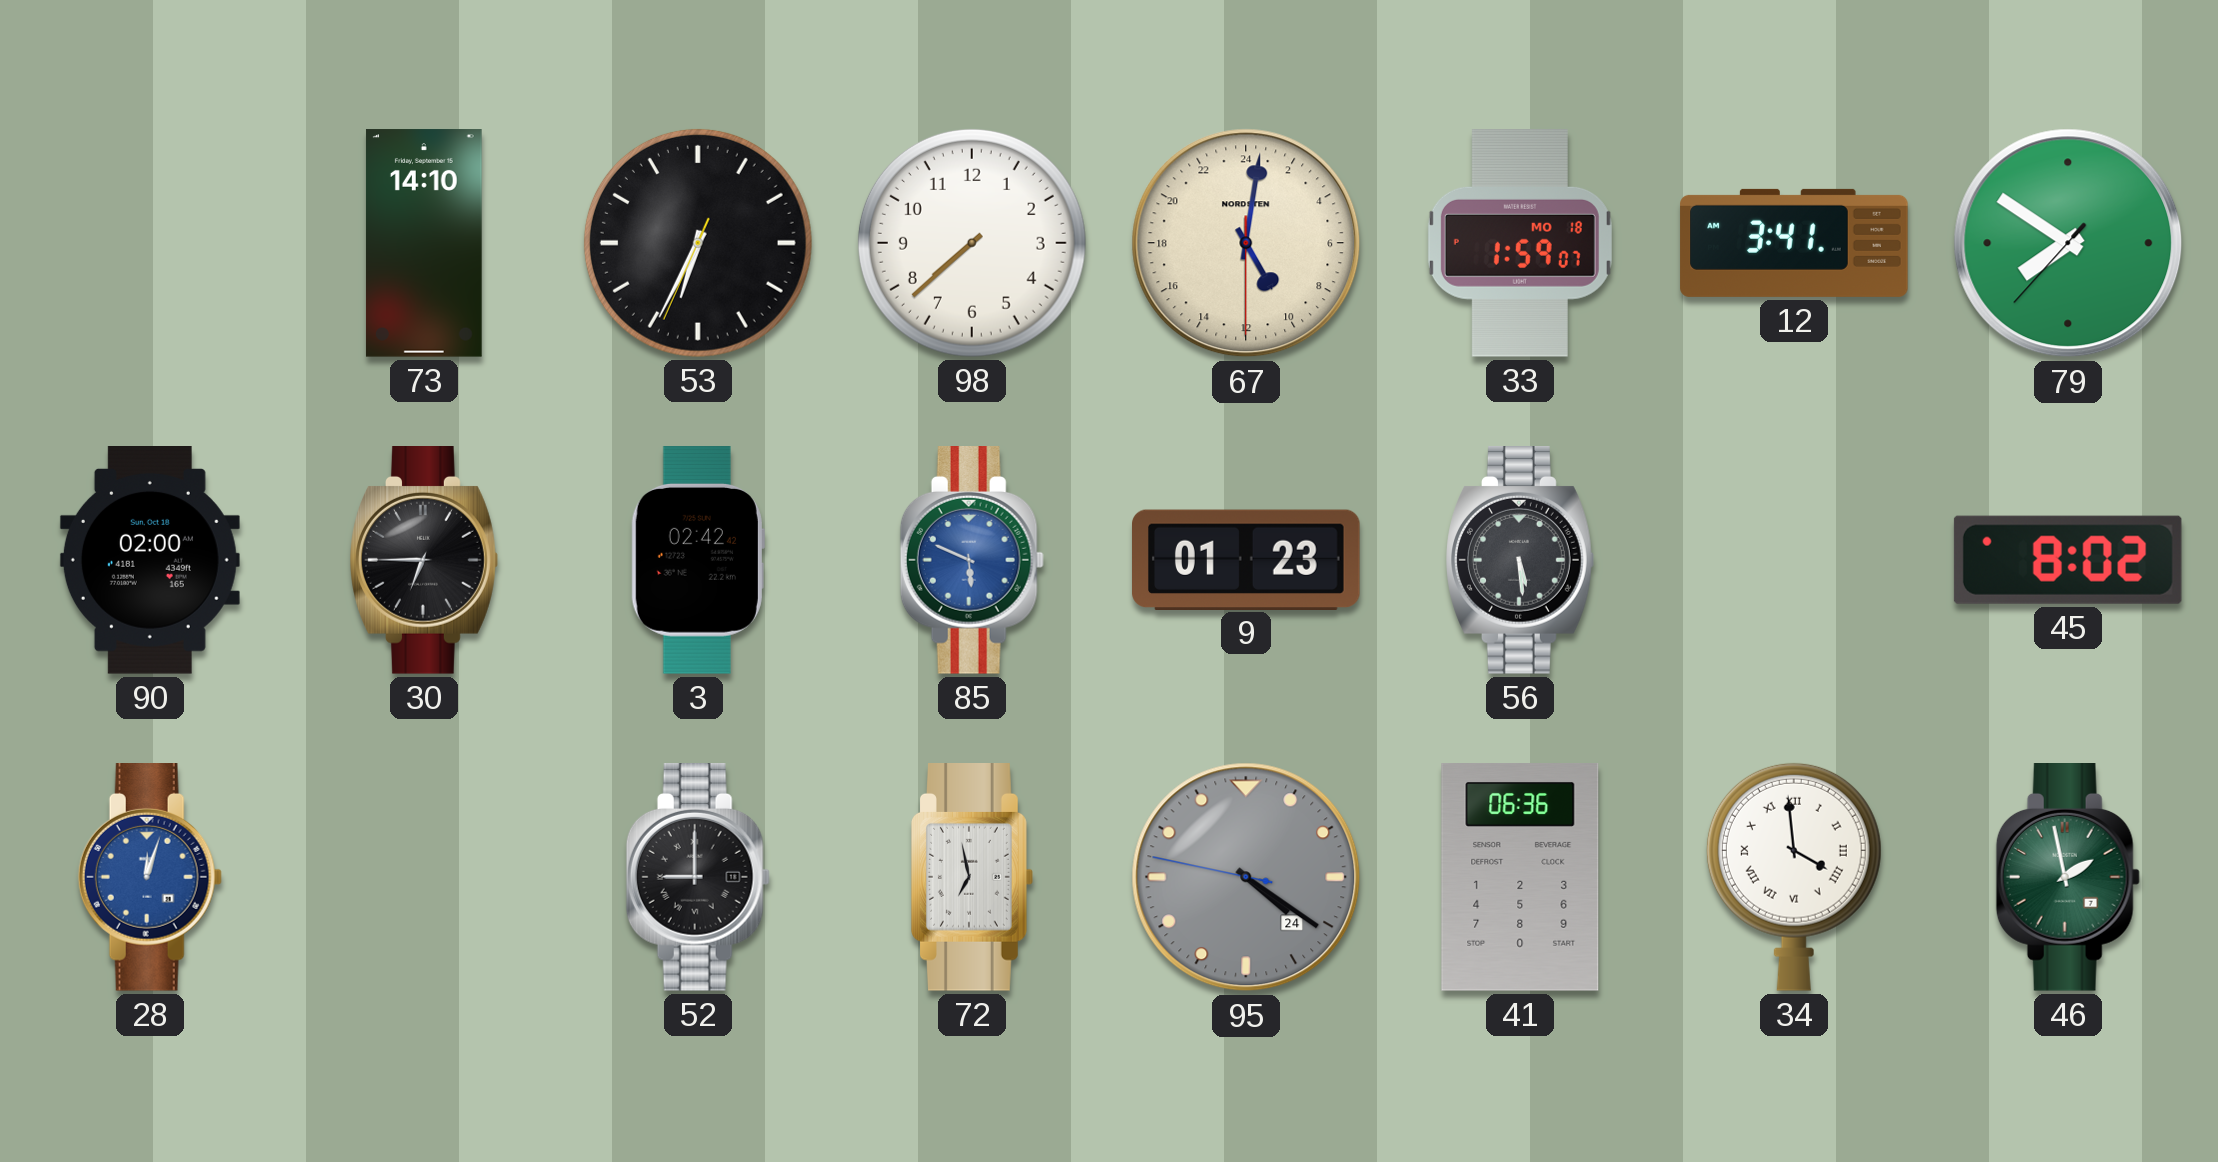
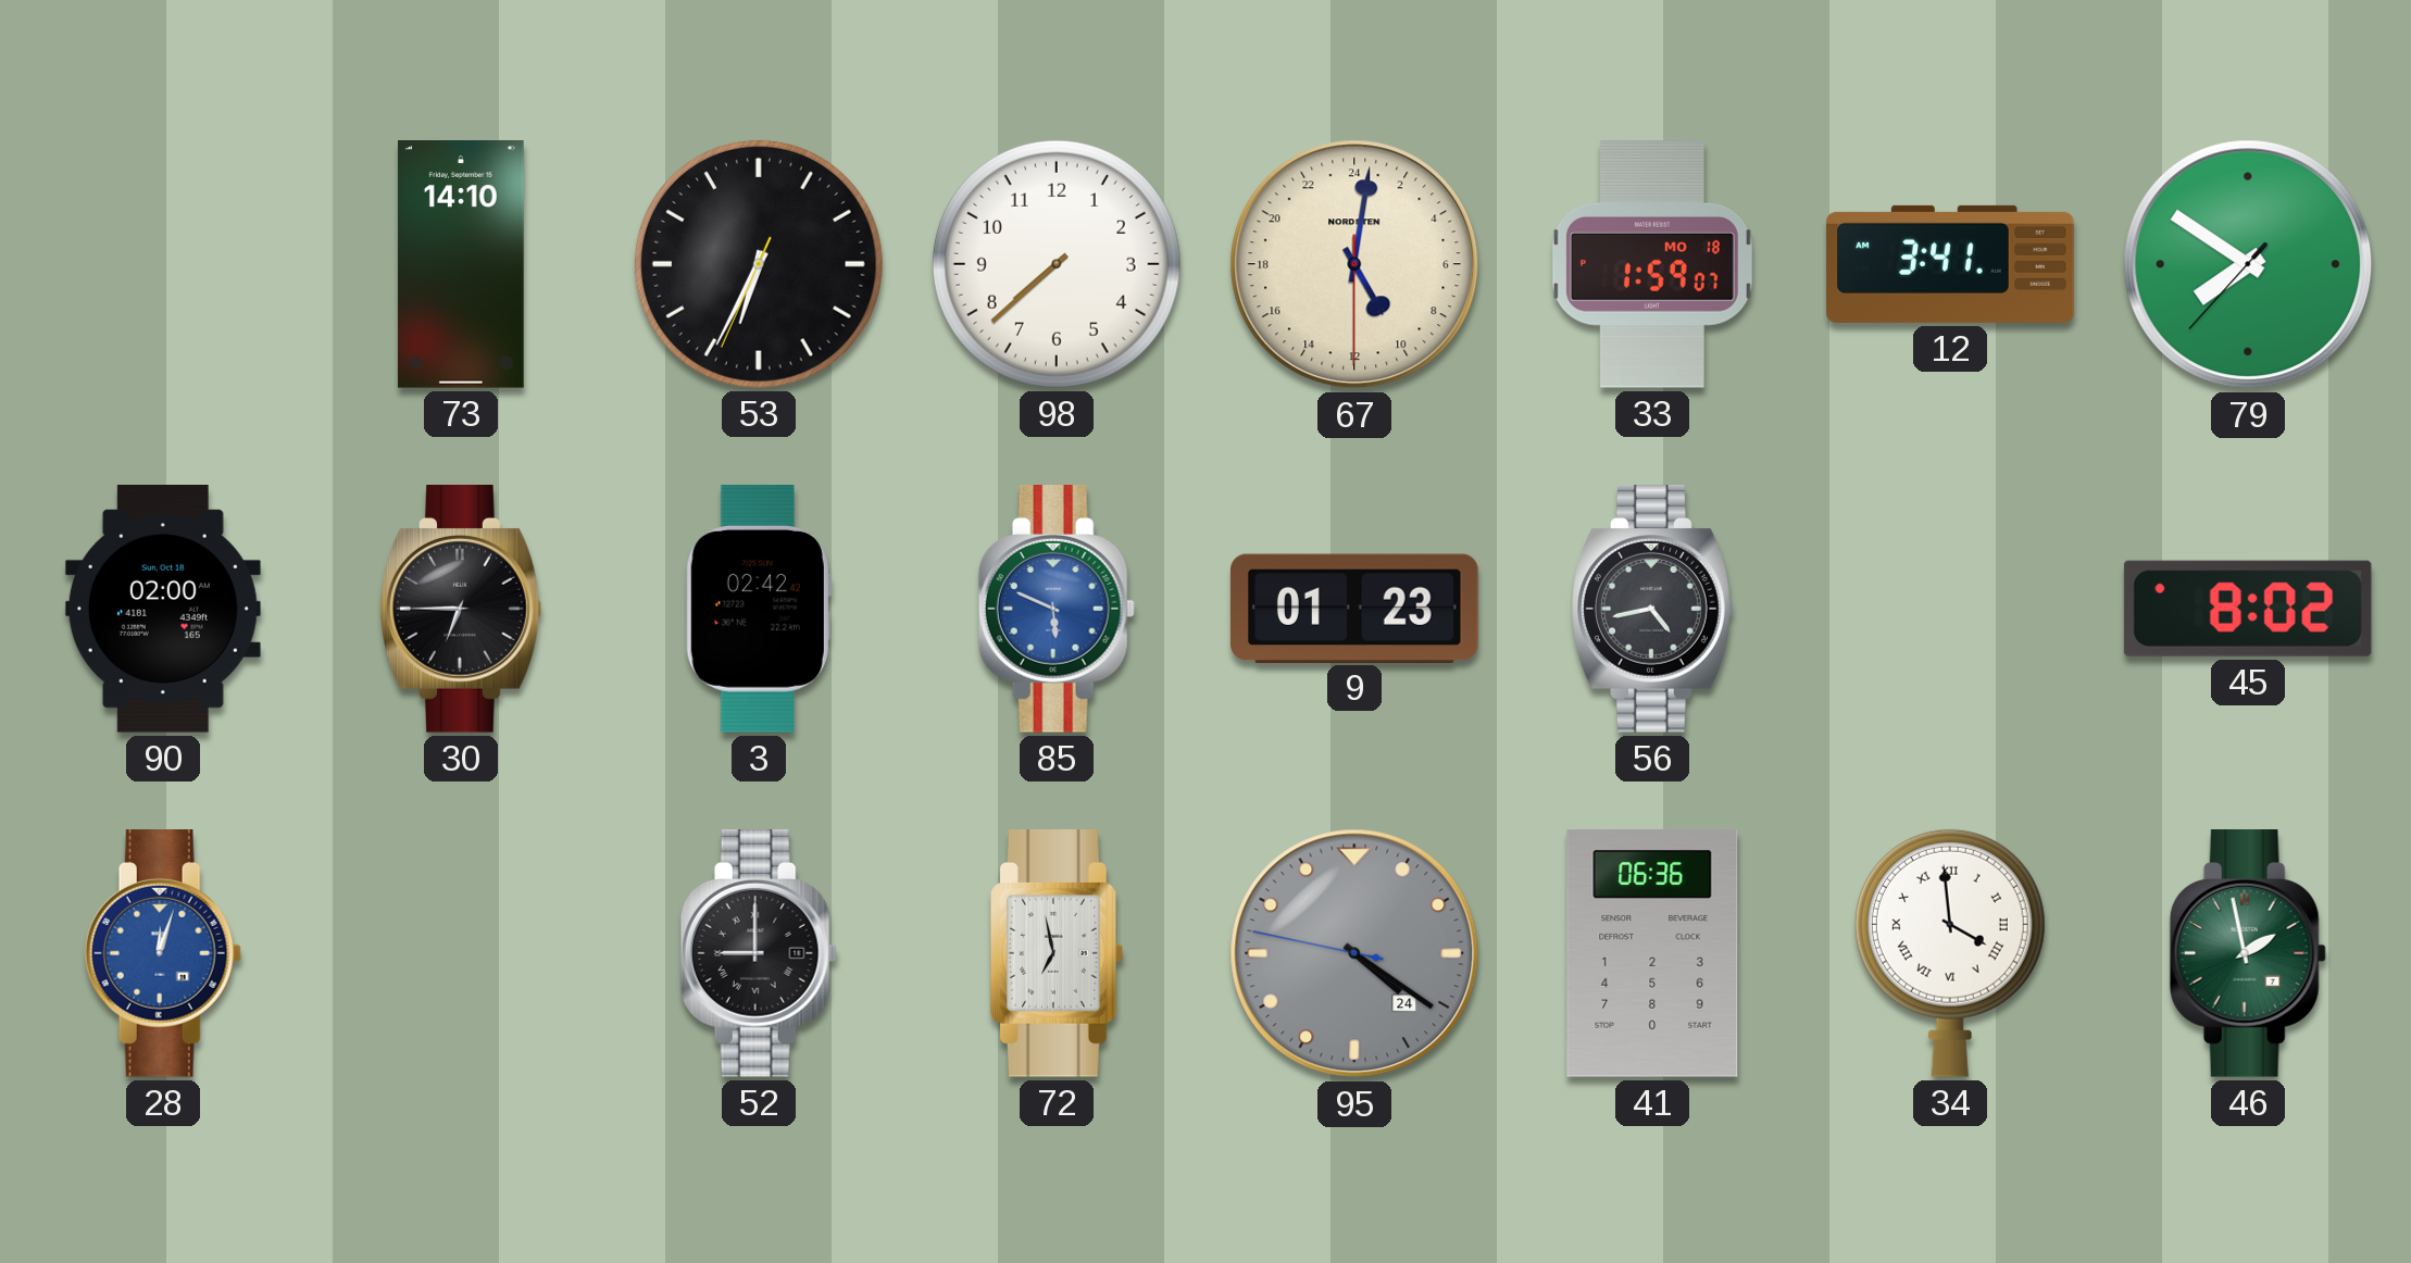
56: 5:29 -> 4:43
